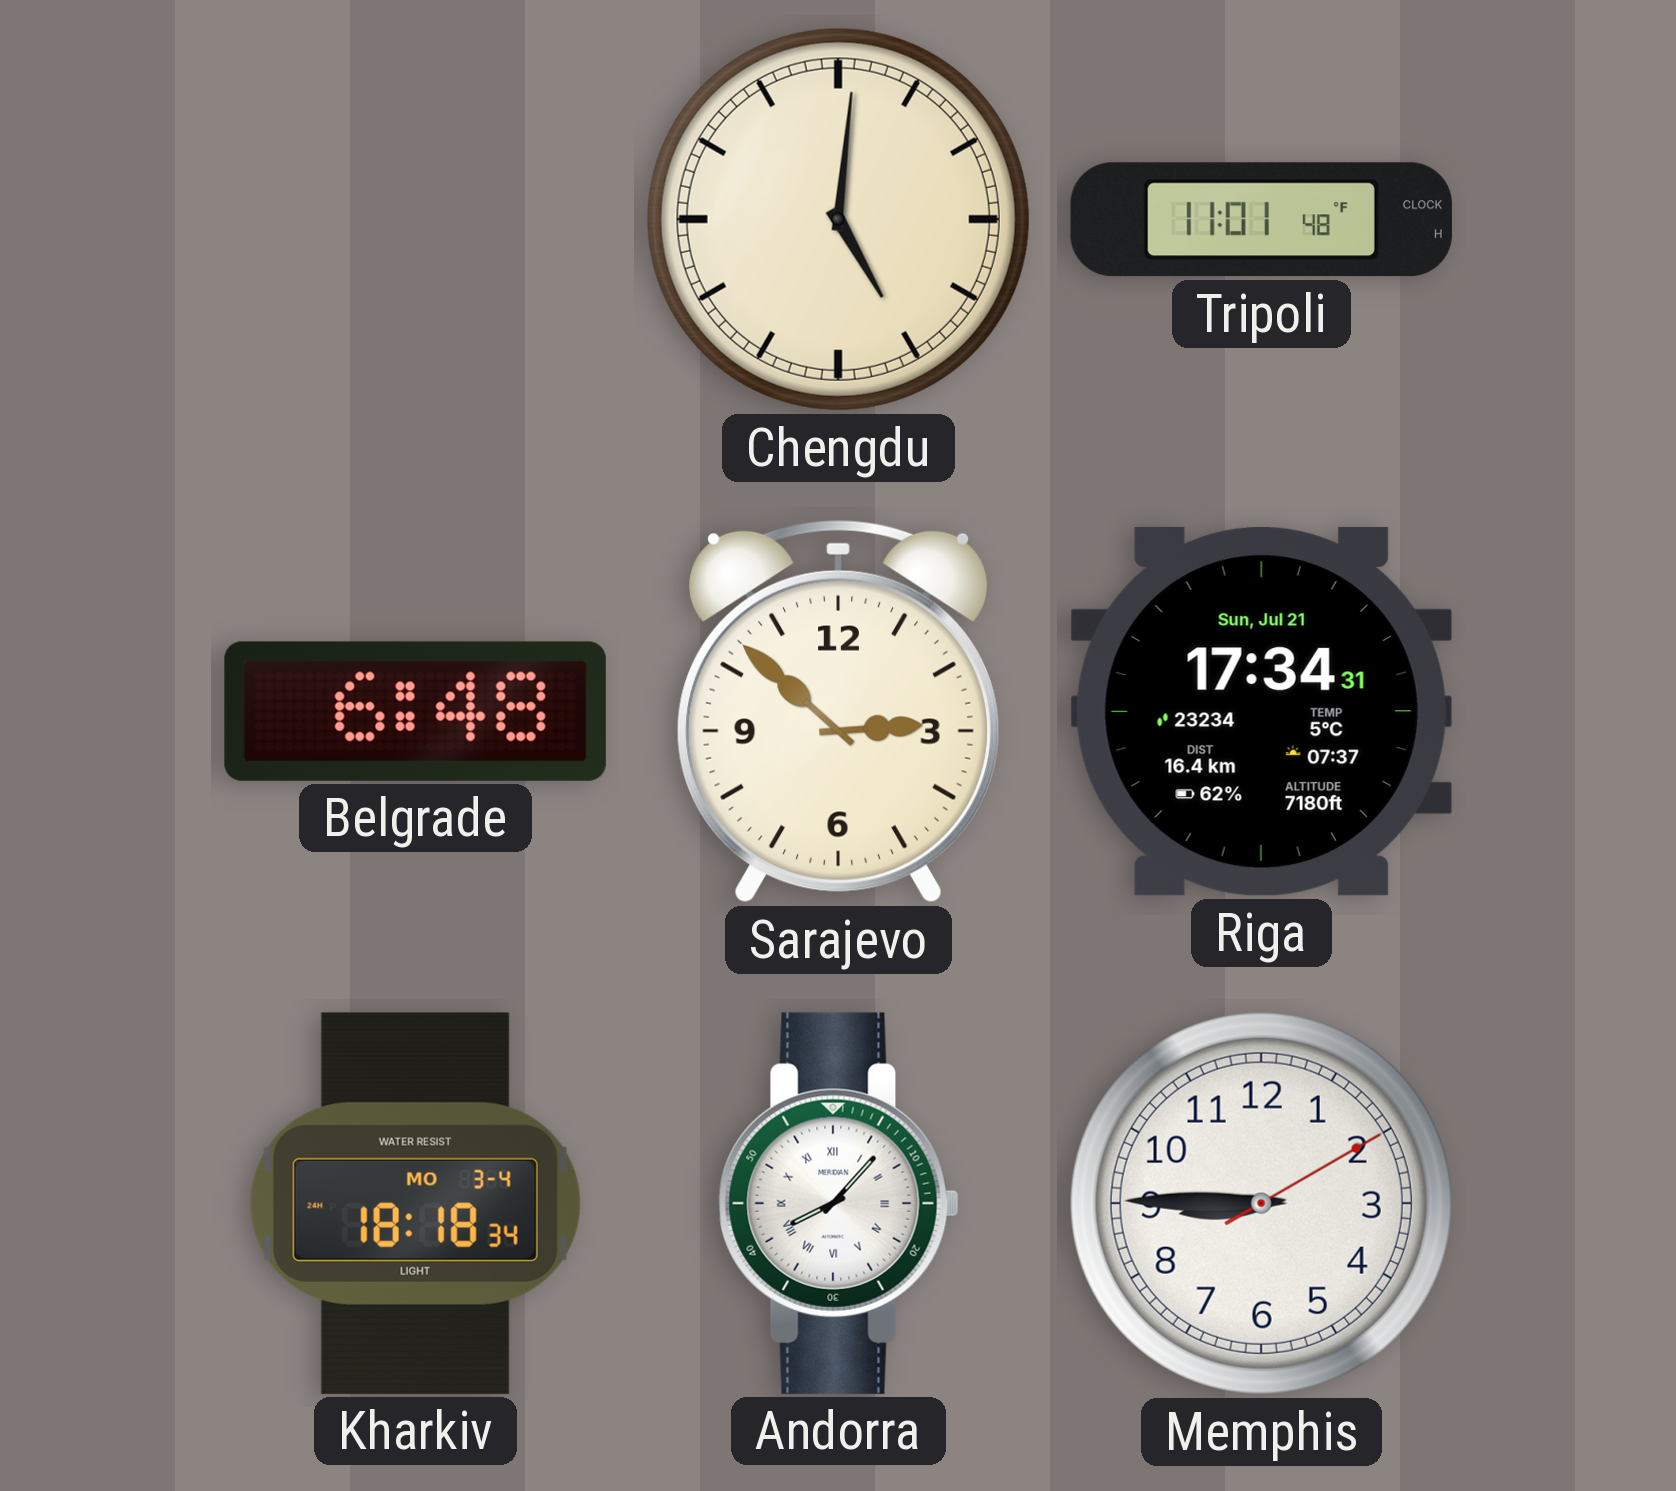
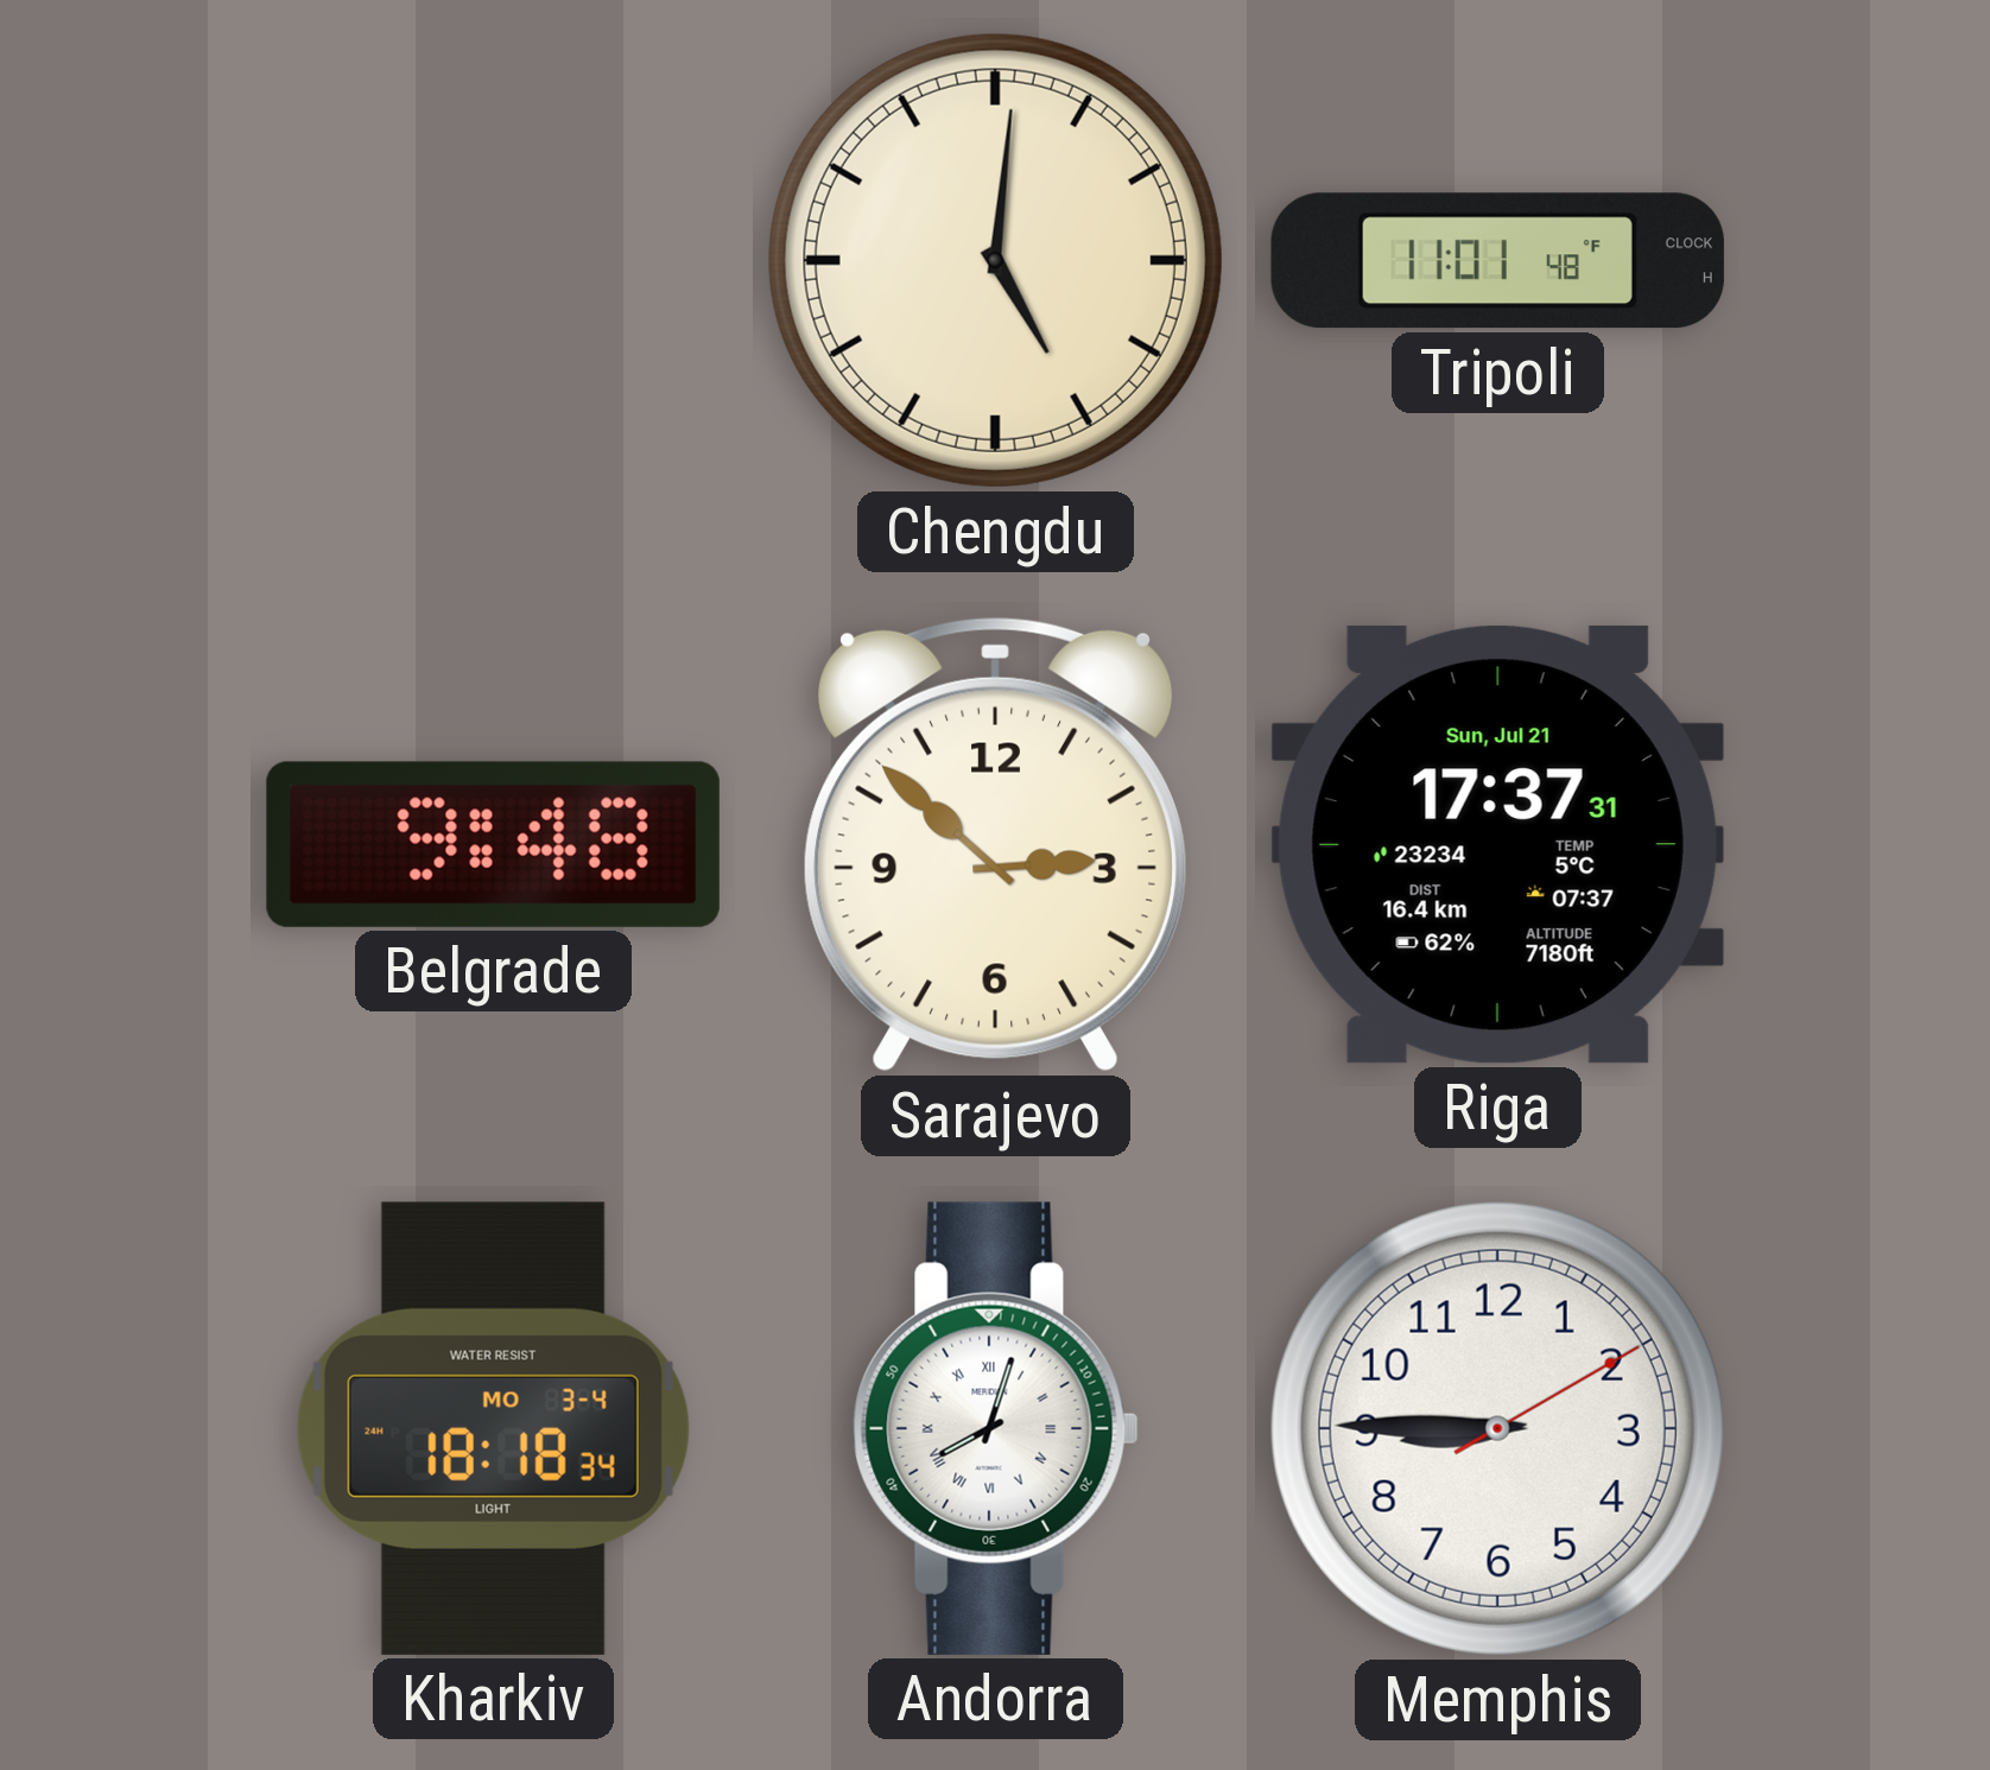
Belgrade: 6:48 -> 9:48
Riga: 17:34 -> 17:37
Andorra: 8:07 -> 8:03
